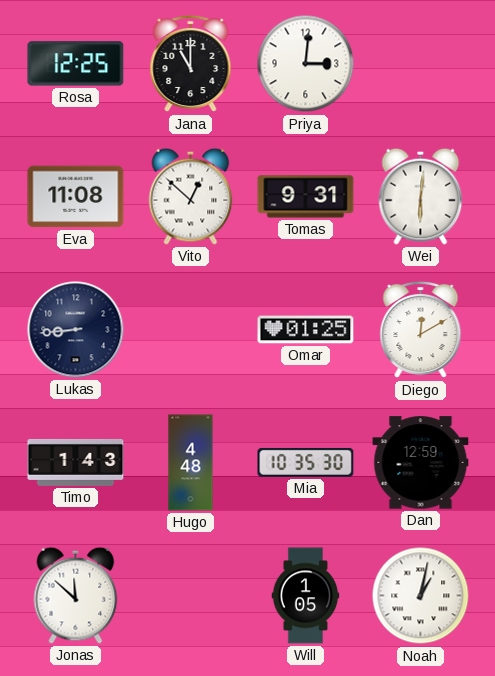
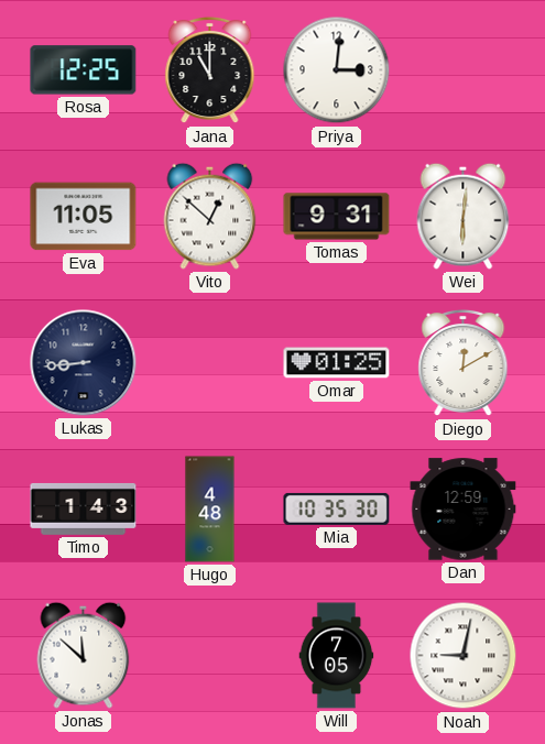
Eva: 11:08 -> 11:05
Will: 1:05 -> 7:05
Noah: 1:02 -> 9:02
